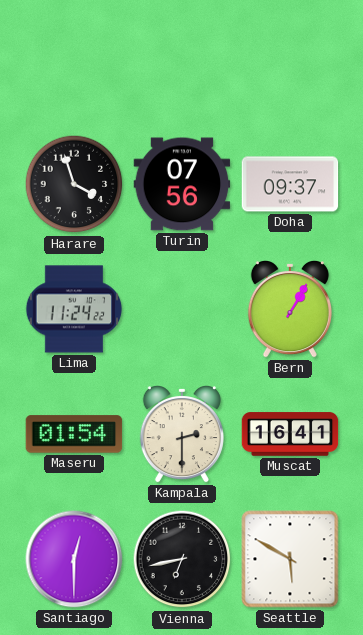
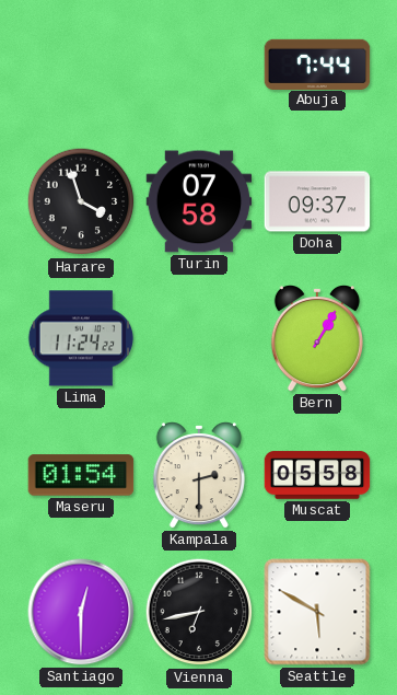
Abuja: none -> 7:44
Turin: 07:56 -> 07:58
Muscat: 16:41 -> 05:58
